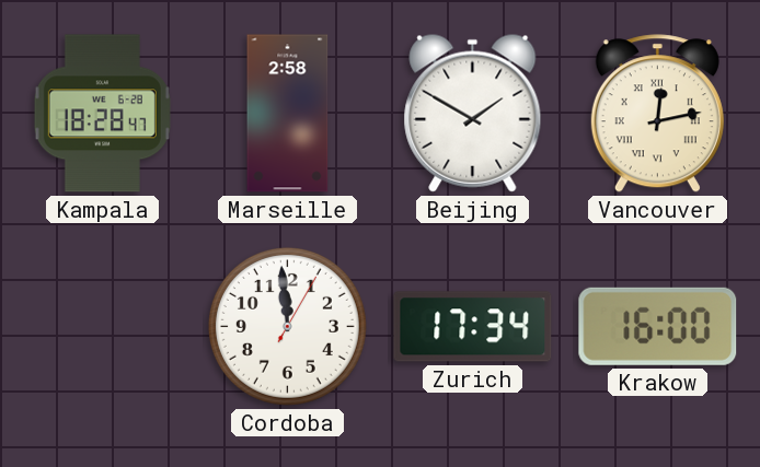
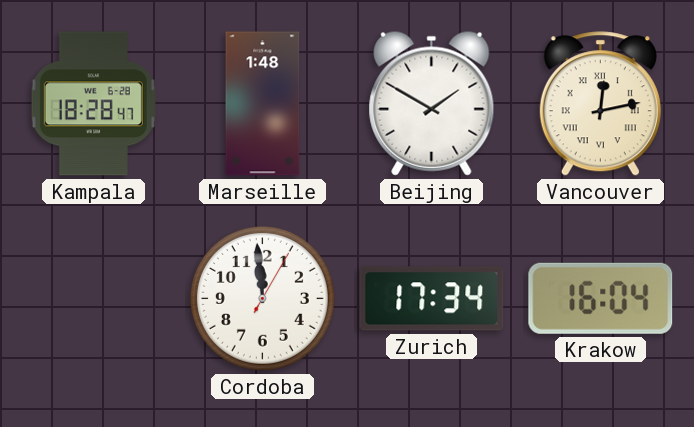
Marseille: 2:58 -> 1:48
Krakow: 16:00 -> 16:04
